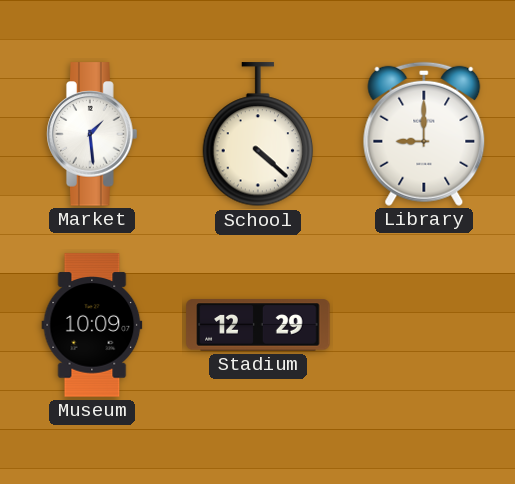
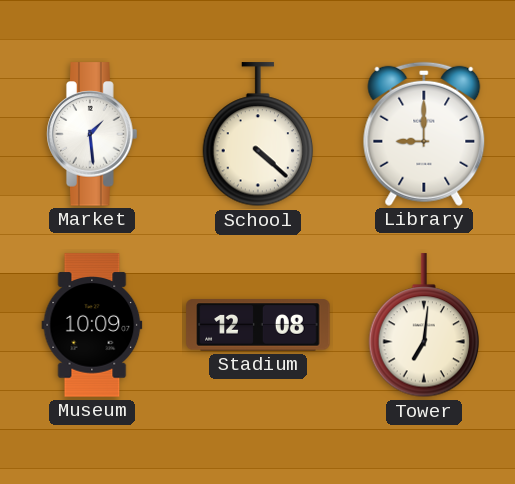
Stadium: 12:29 -> 12:08
Tower: none -> 7:01
